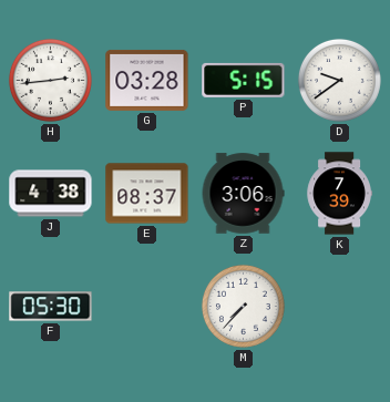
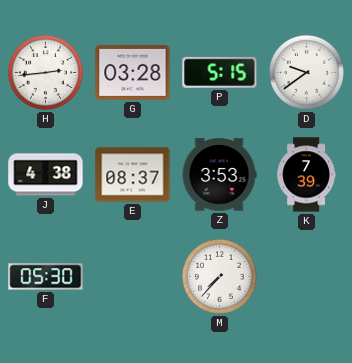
Z: 3:06 -> 3:53
